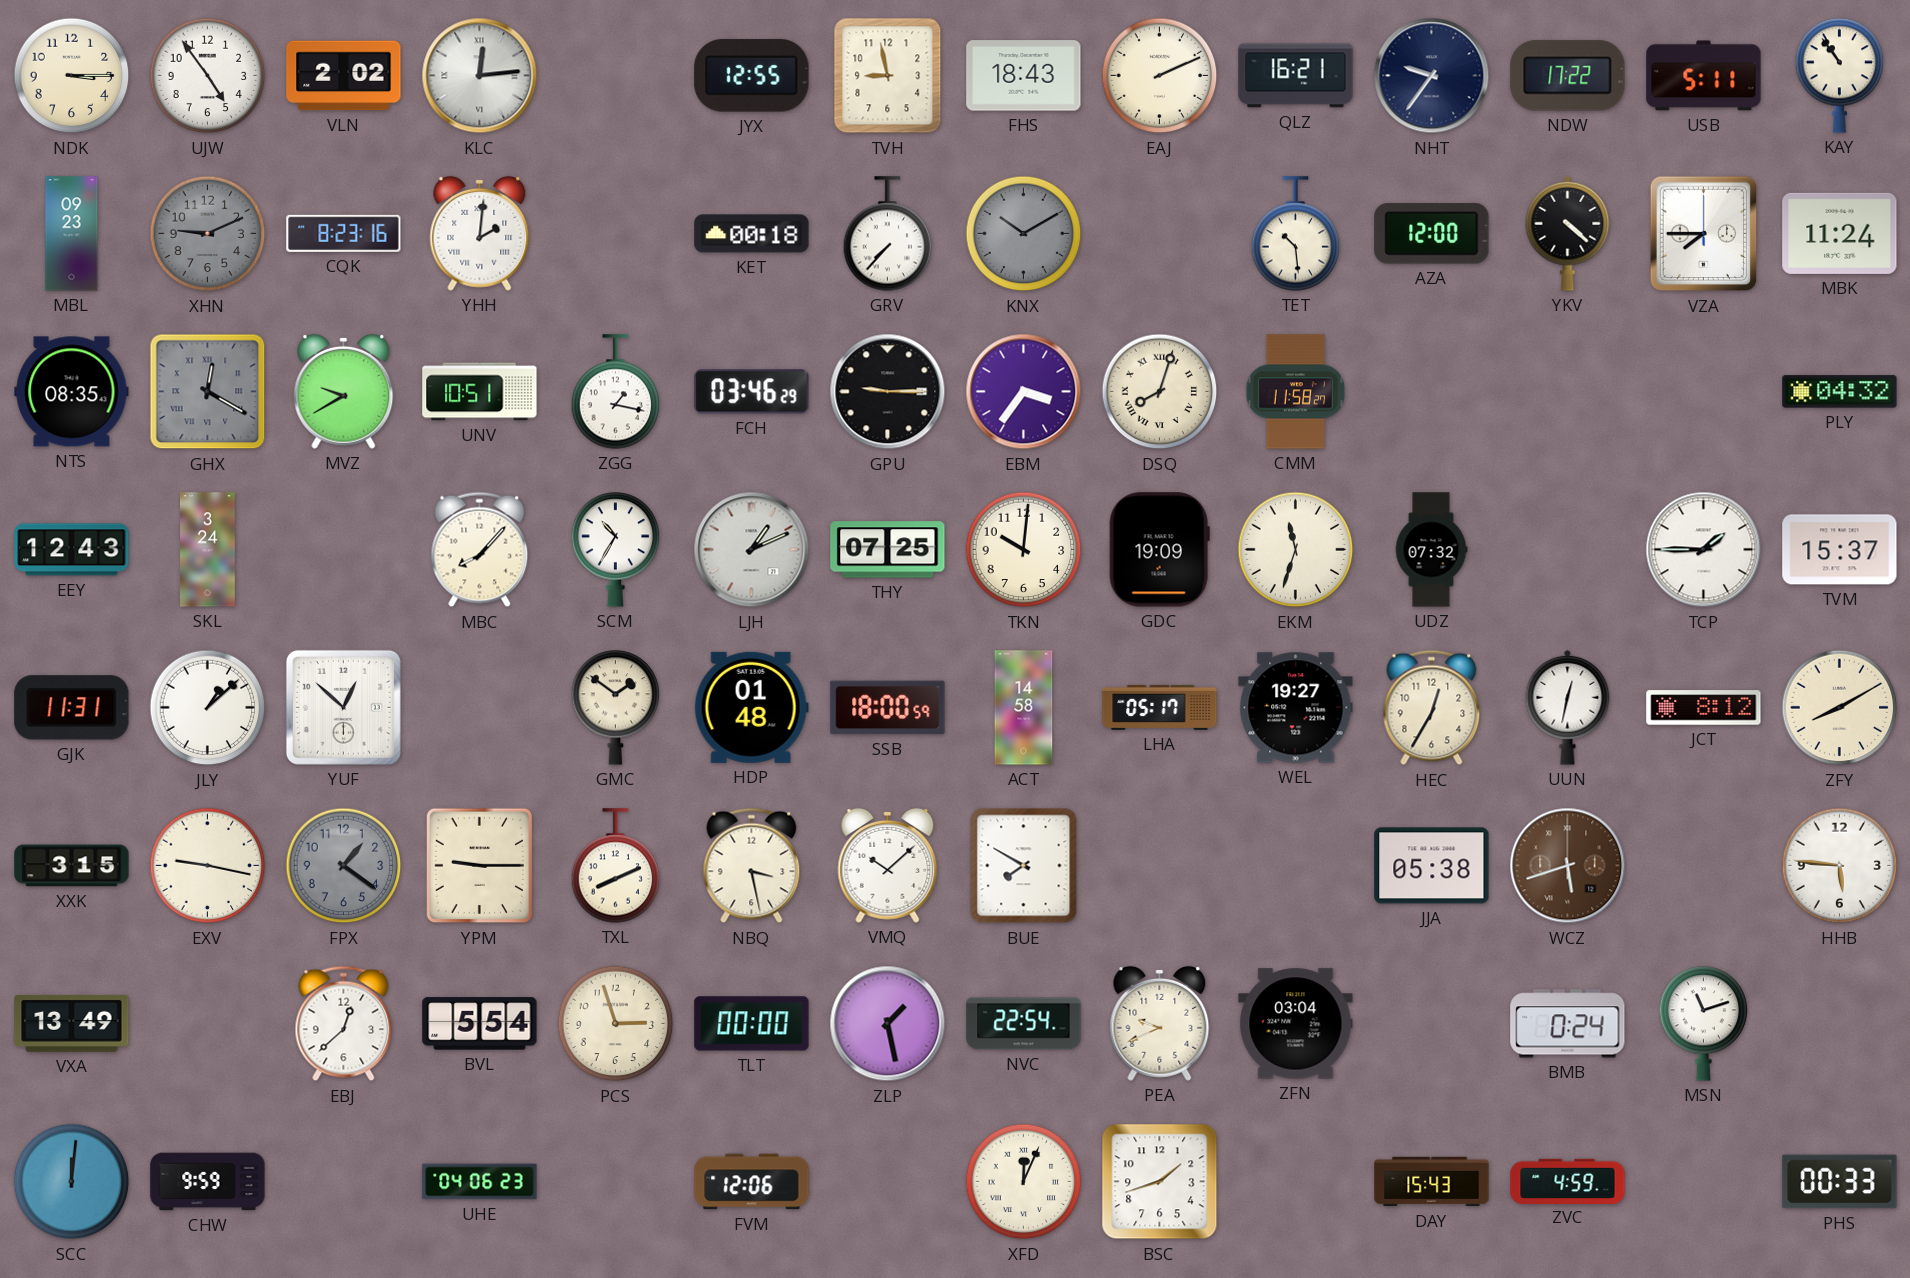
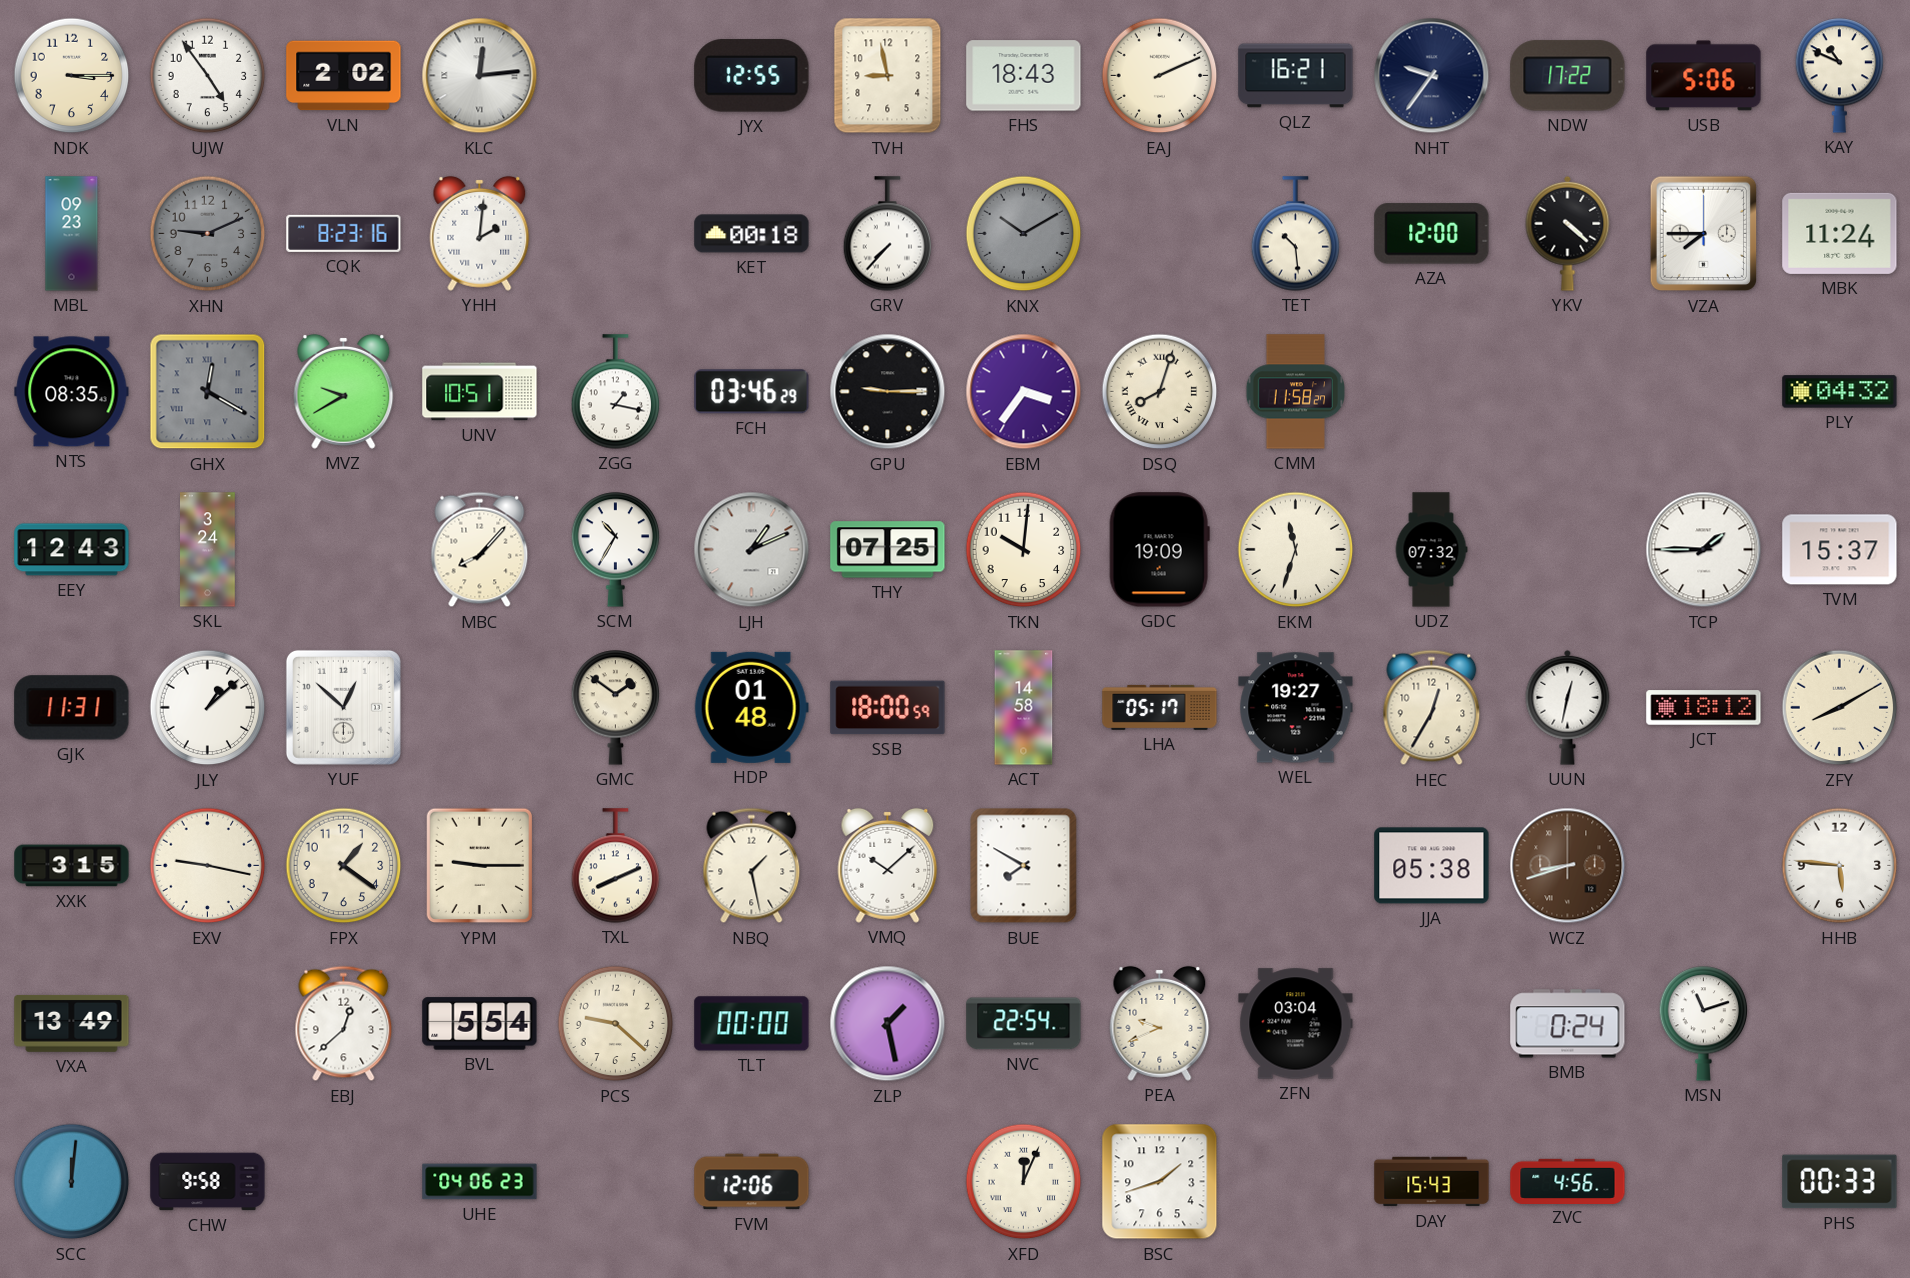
USB: 5:11 -> 5:06
KAY: 10:54 -> 10:49
JCT: 8:12 -> 18:12
FPX dial: grey -> cream
NBQ: 3:28 -> 1:28
WCZ: 5:42 -> 8:42
PCS: 2:57 -> 9:22
CHW: 9:59 -> 9:58
ZVC: 4:59 -> 4:56
